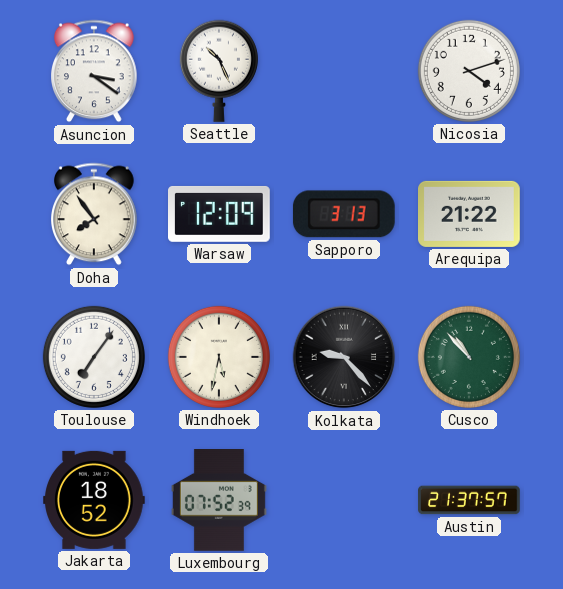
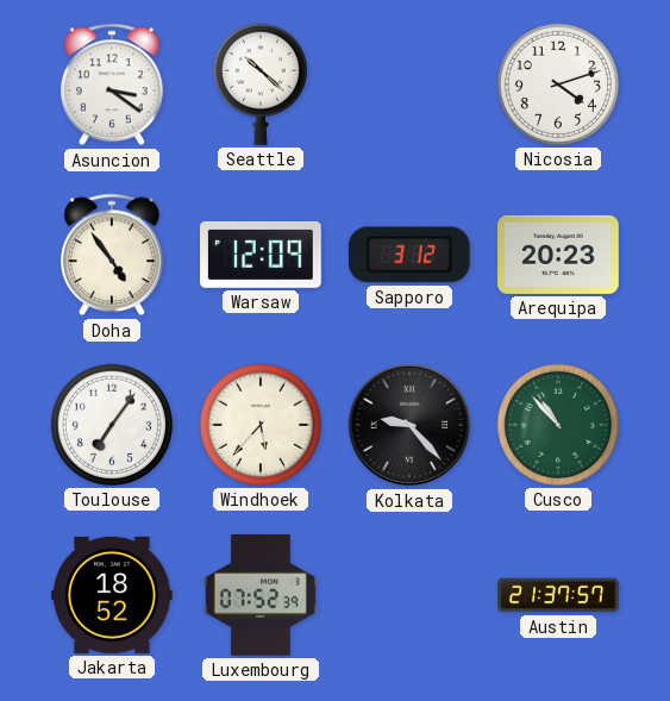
Seattle: 10:26 -> 10:22
Doha: 7:54 -> 4:54
Sapporo: 3:13 -> 3:12
Arequipa: 21:22 -> 20:23
Windhoek: 5:32 -> 5:37
